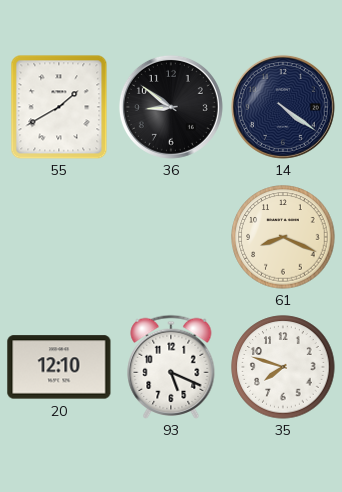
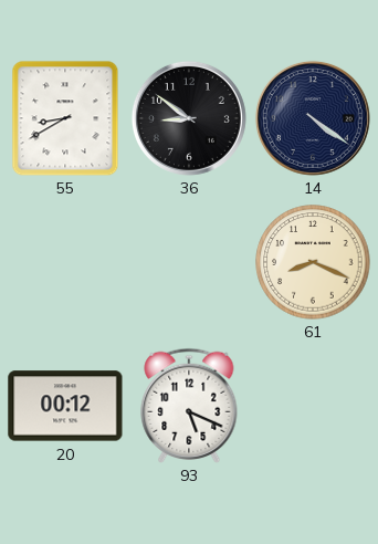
55: 1:40 -> 8:40
20: 12:10 -> 00:12
35: 7:48 -> none
